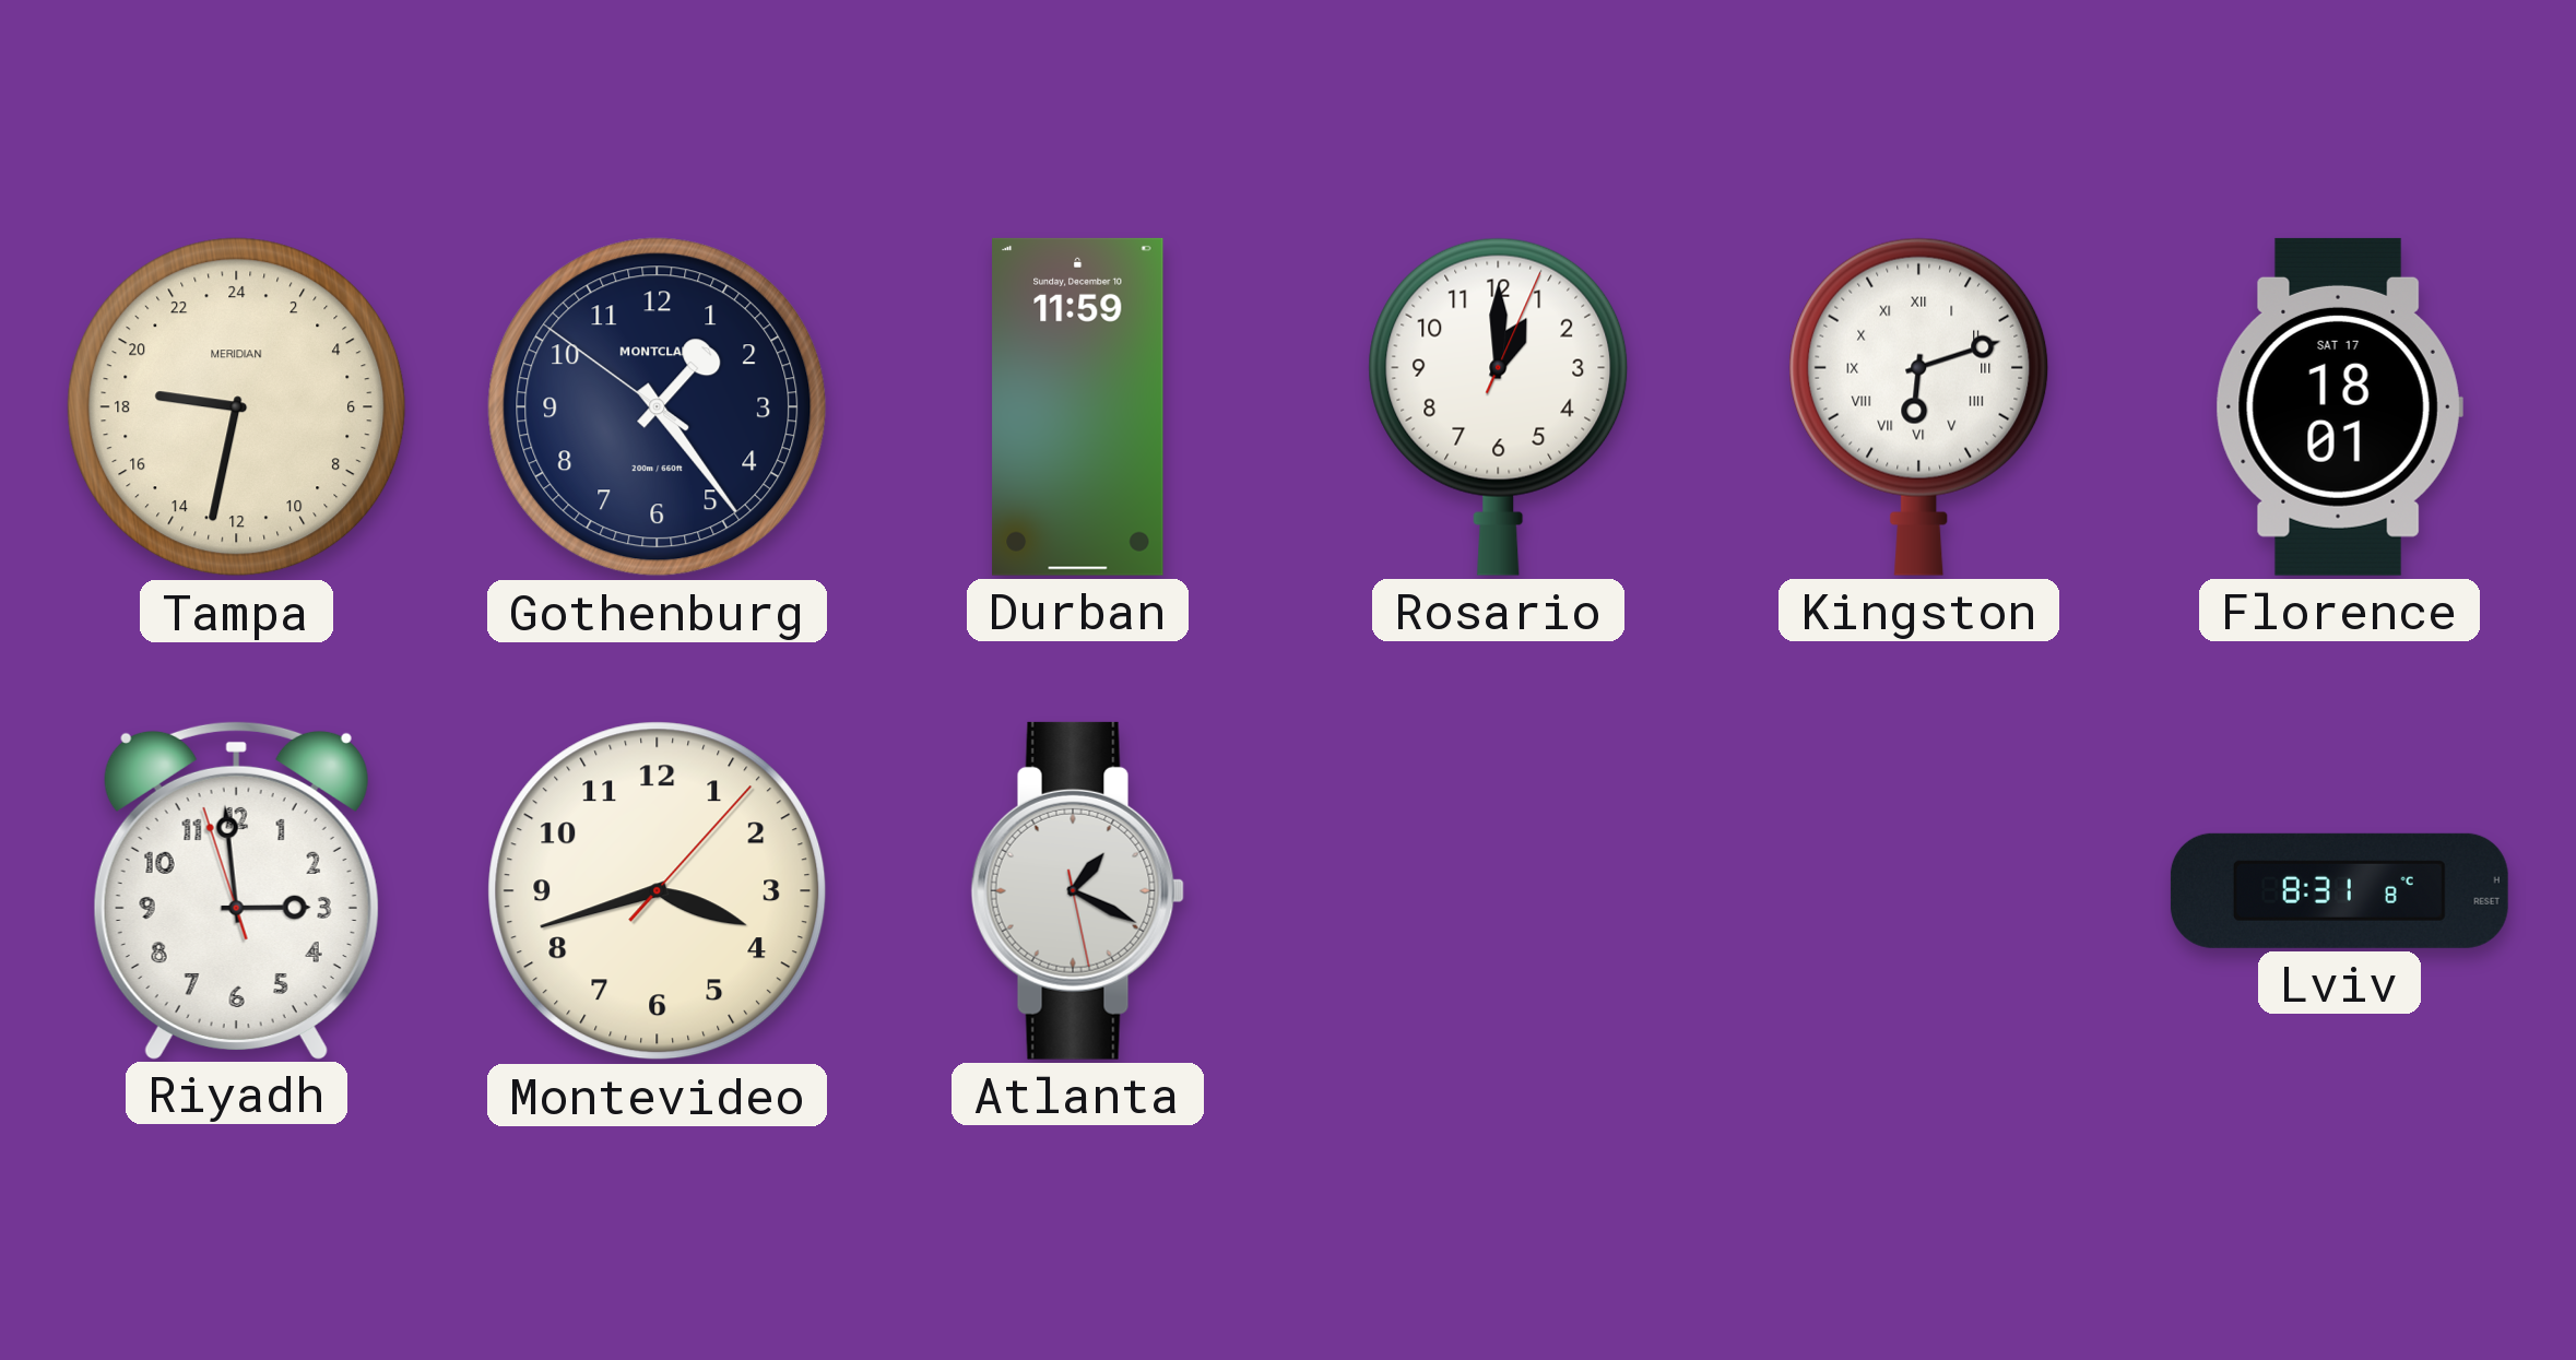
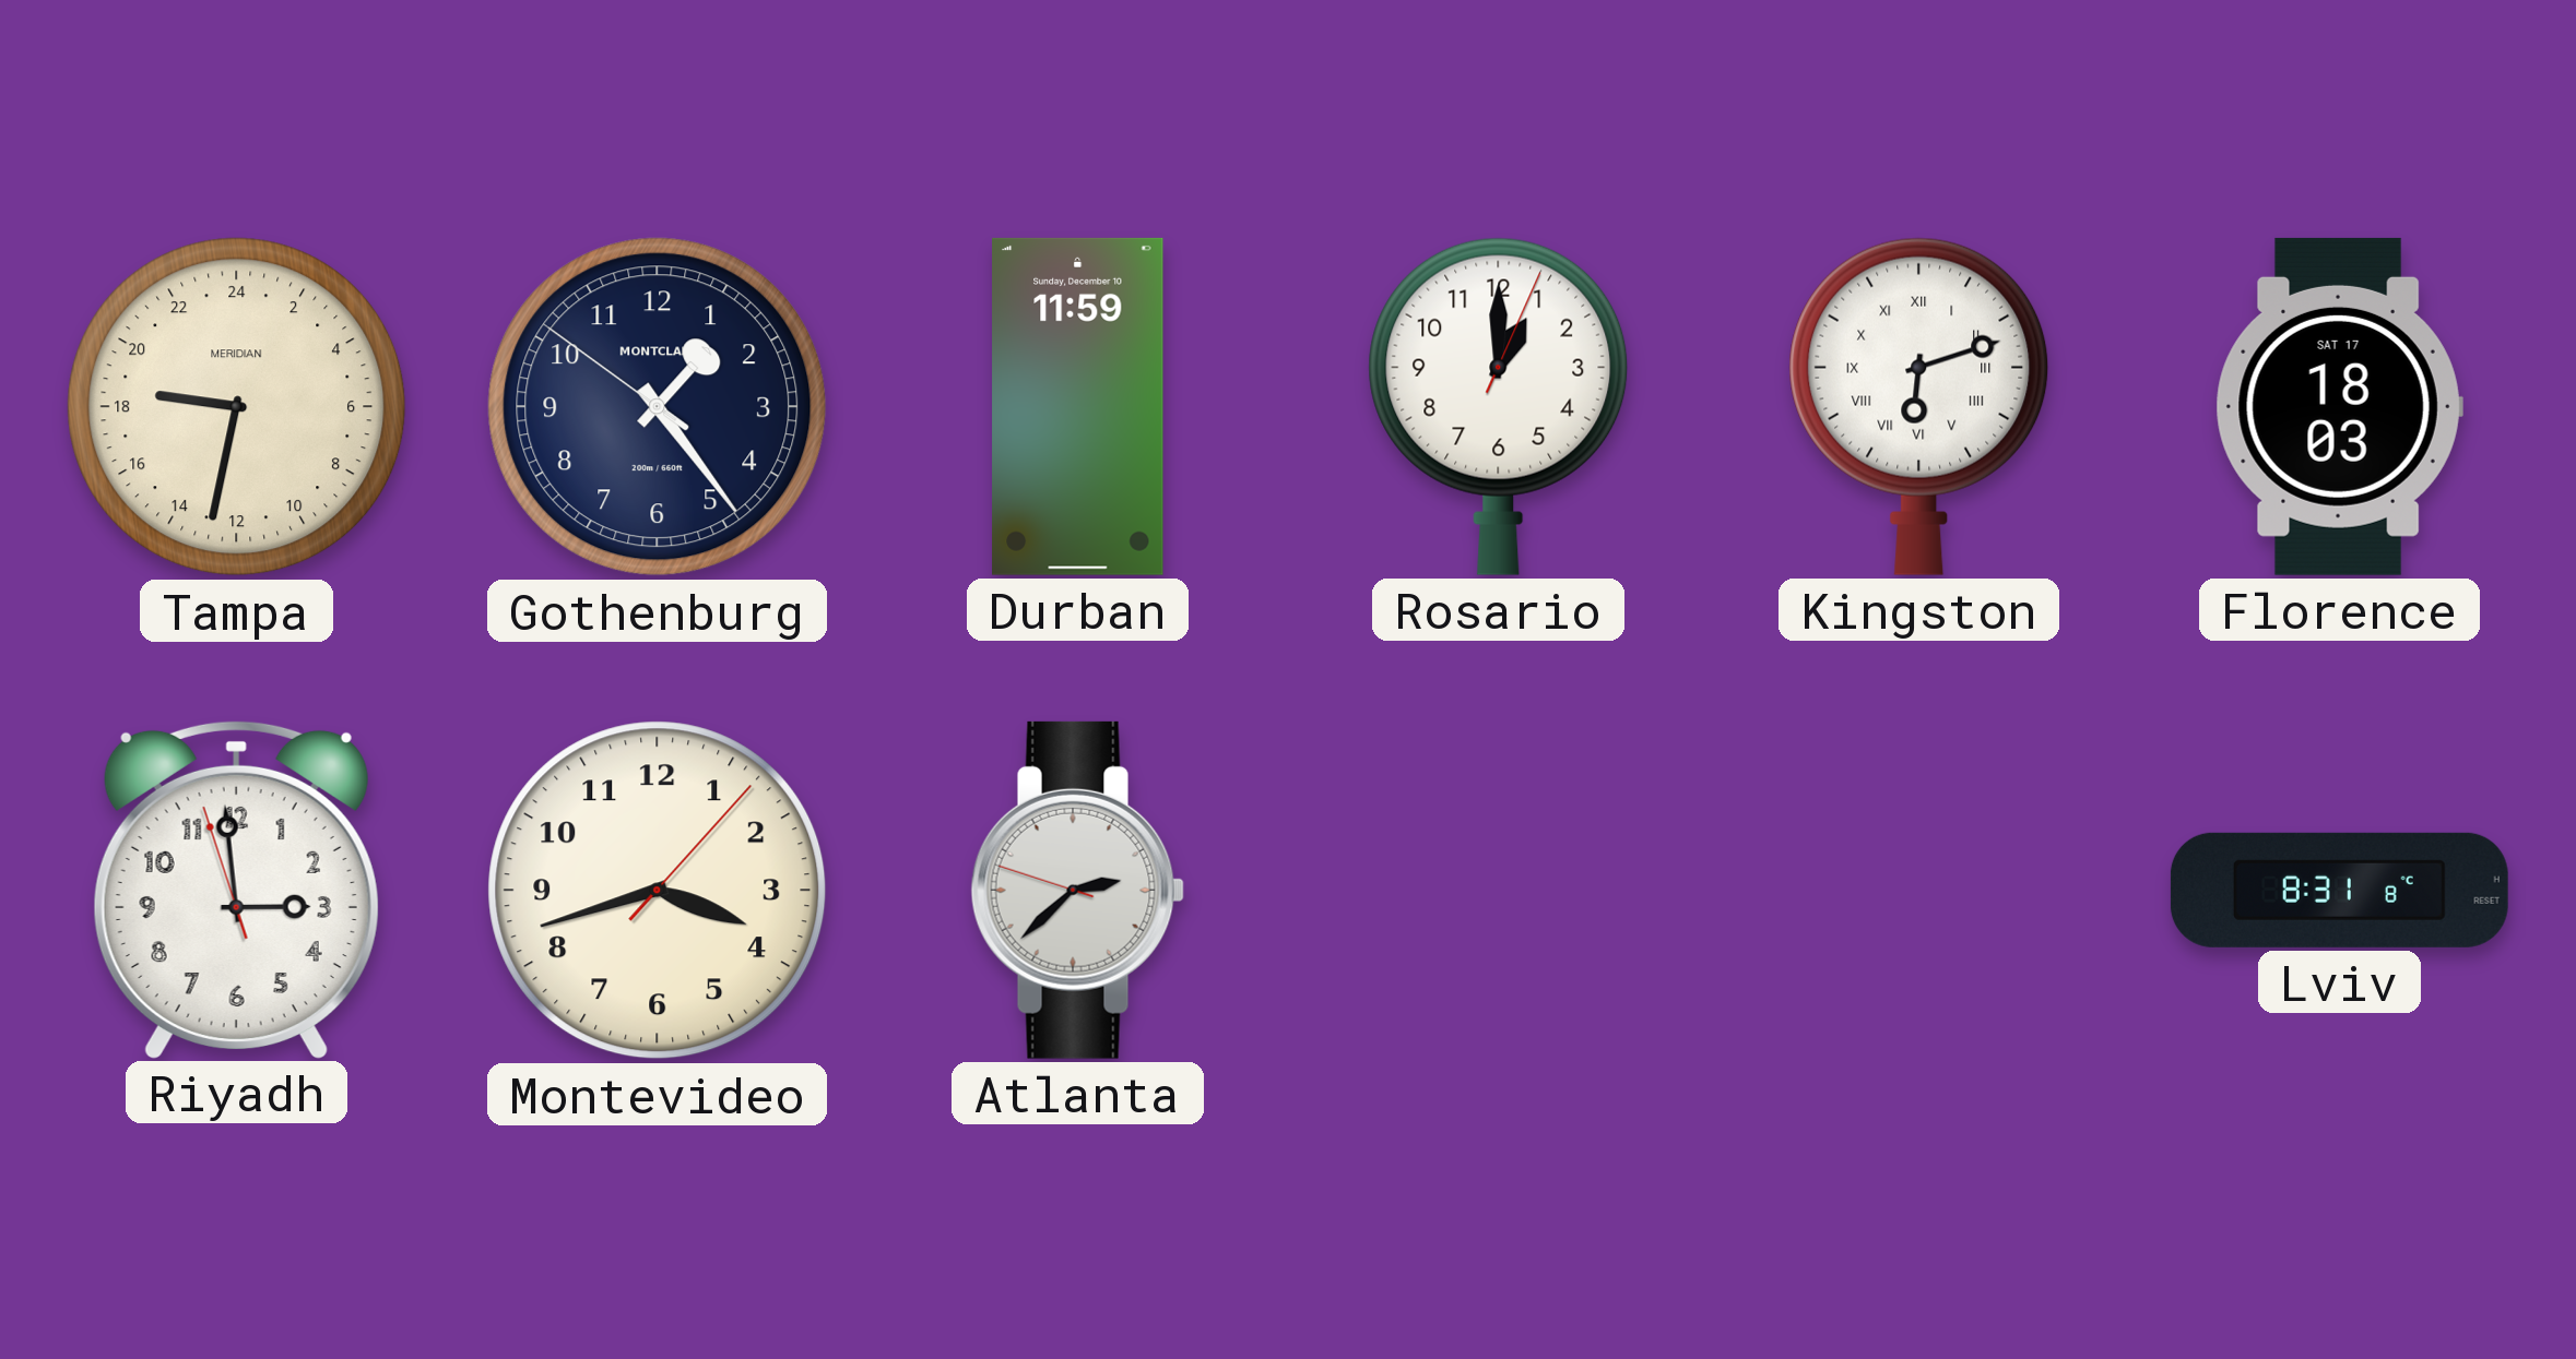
Florence: 18:01 -> 18:03
Atlanta: 1:19 -> 2:37
